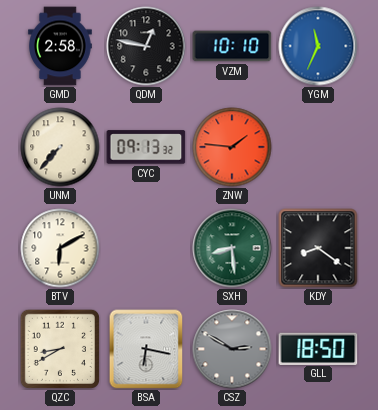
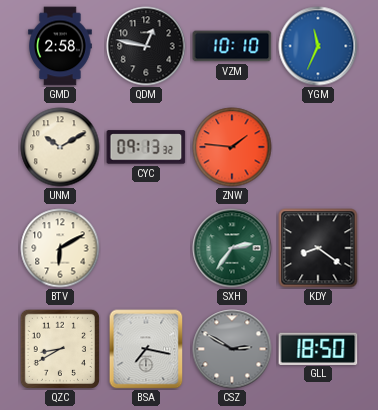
UNM: 7:37 -> 10:10
SXH: 8:29 -> 2:36
BSA: 6:17 -> 7:17
